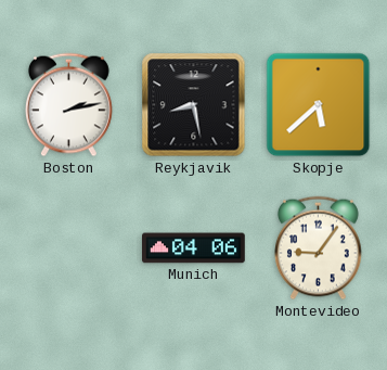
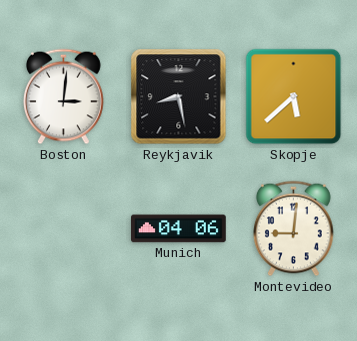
Boston: 2:13 -> 3:01
Montevideo: 9:06 -> 9:01
